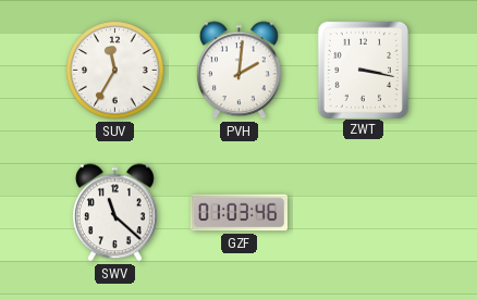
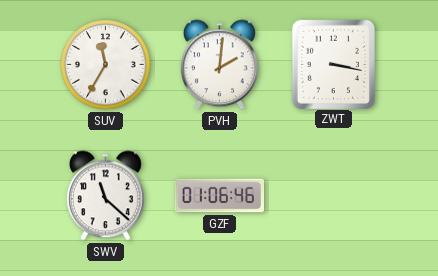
GZF: 01:03 -> 01:06
